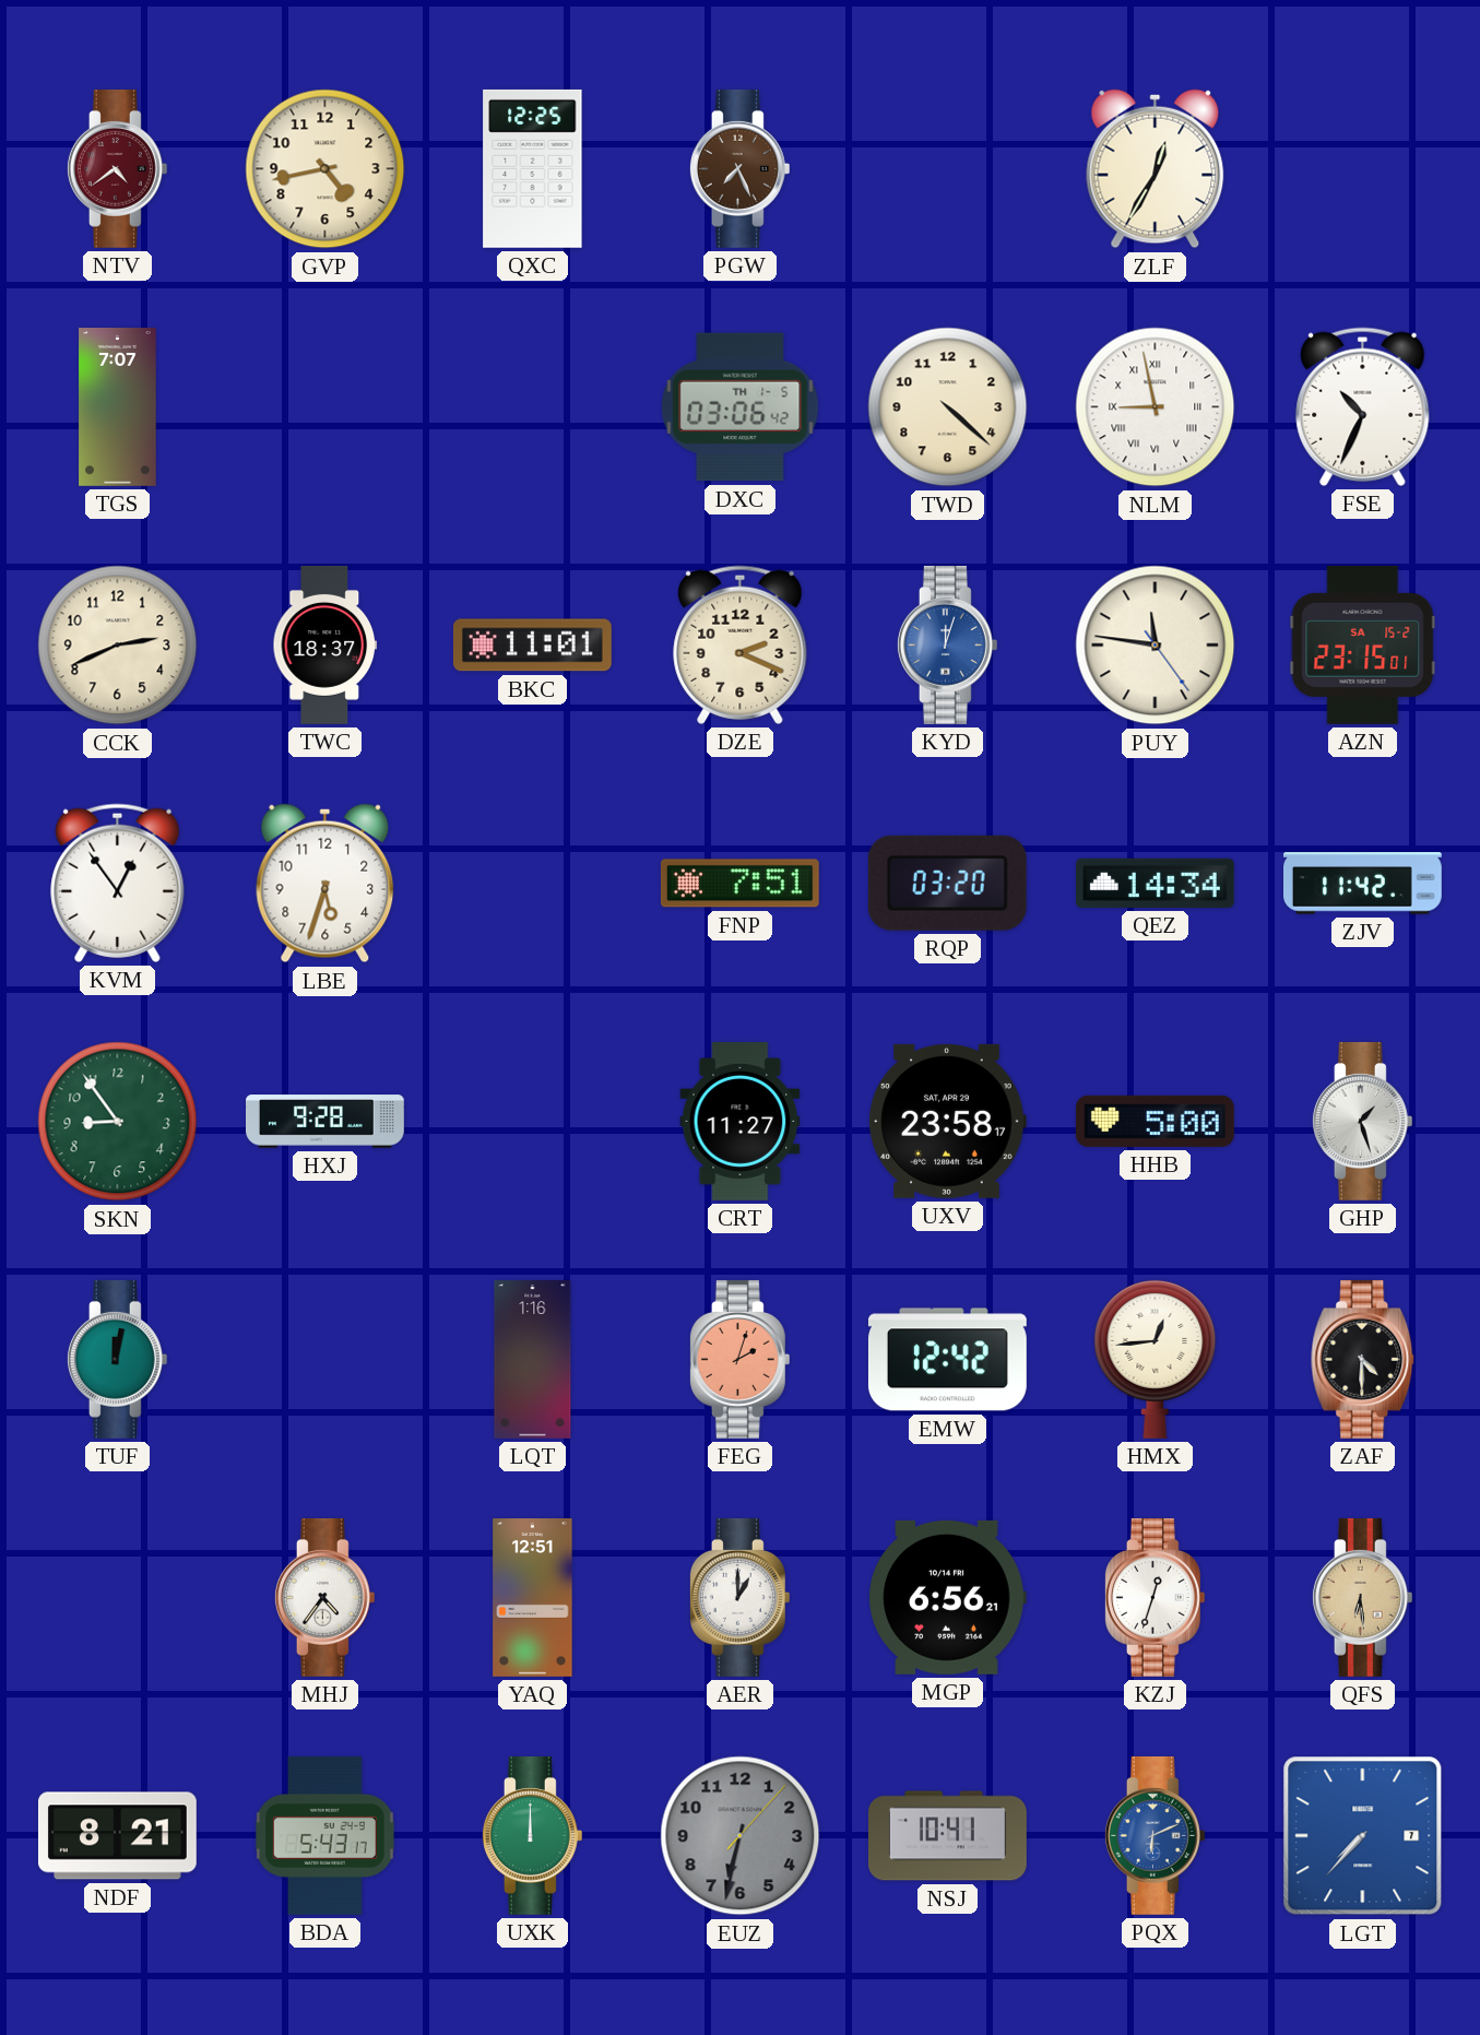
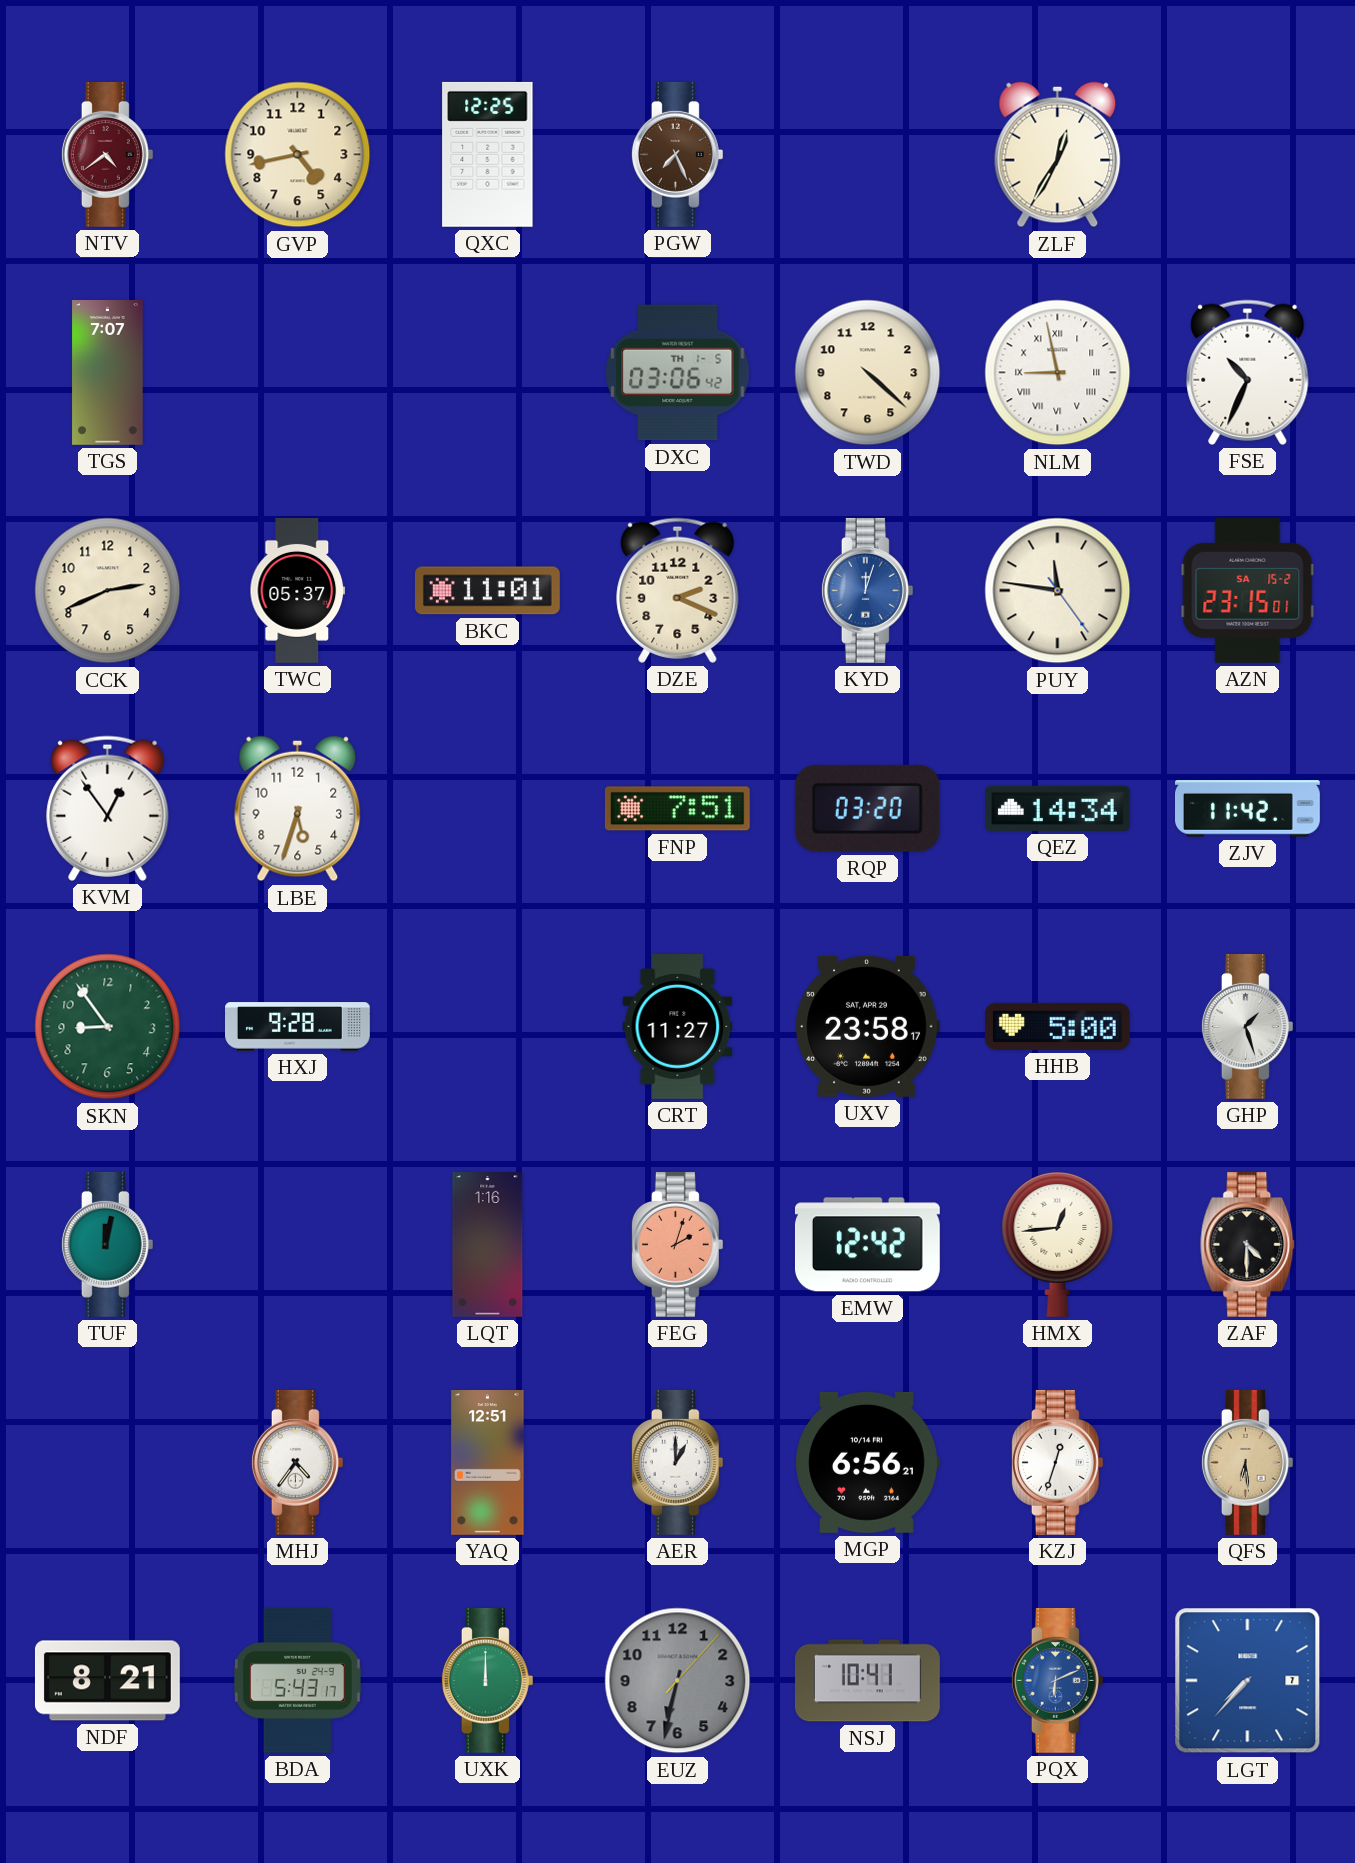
TWC: 18:37 -> 05:37
